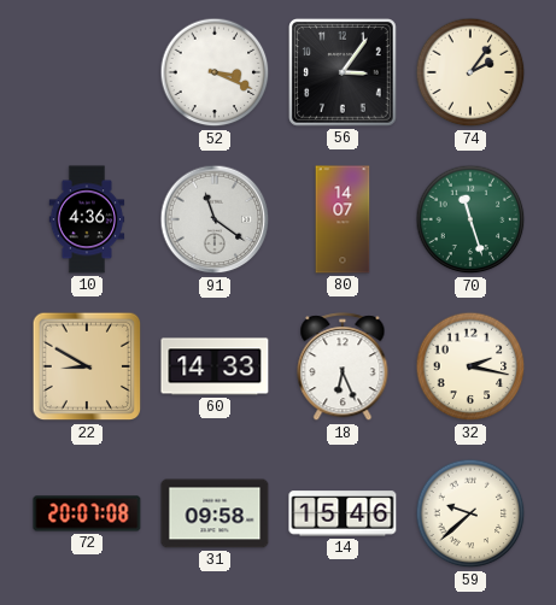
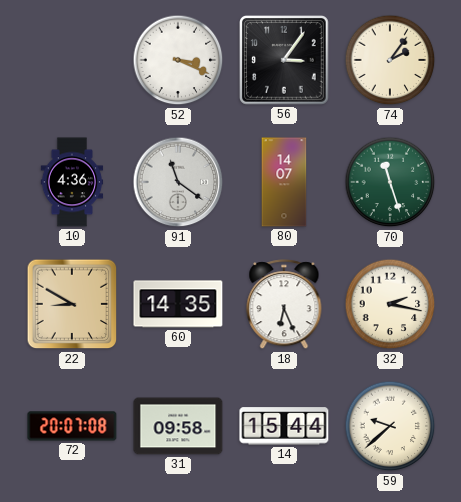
60: 14:33 -> 14:35
14: 15:46 -> 15:44
